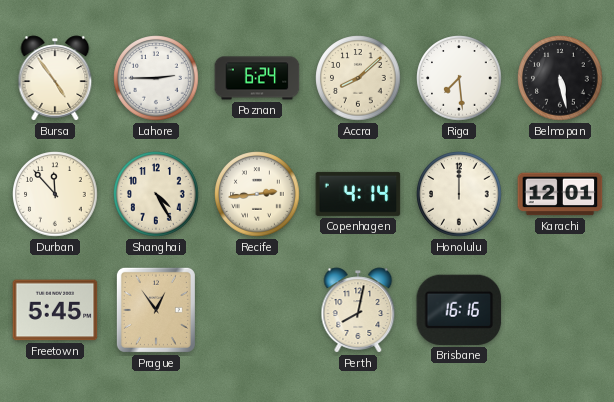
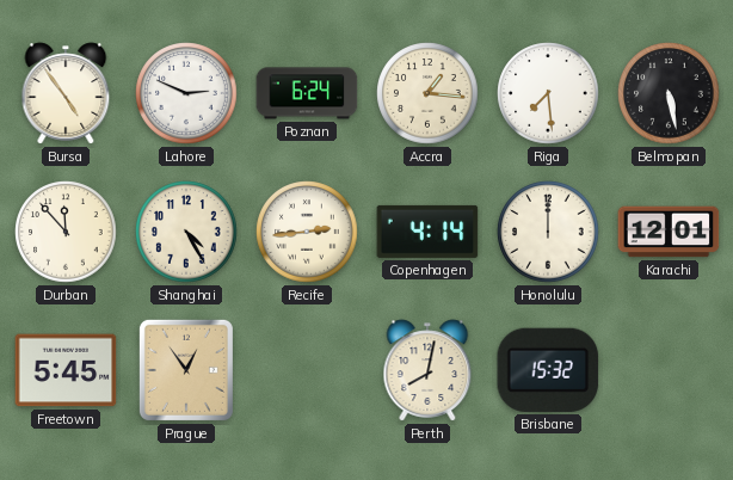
Lahore: 2:45 -> 2:49
Accra: 8:08 -> 1:16
Brisbane: 16:16 -> 15:32
